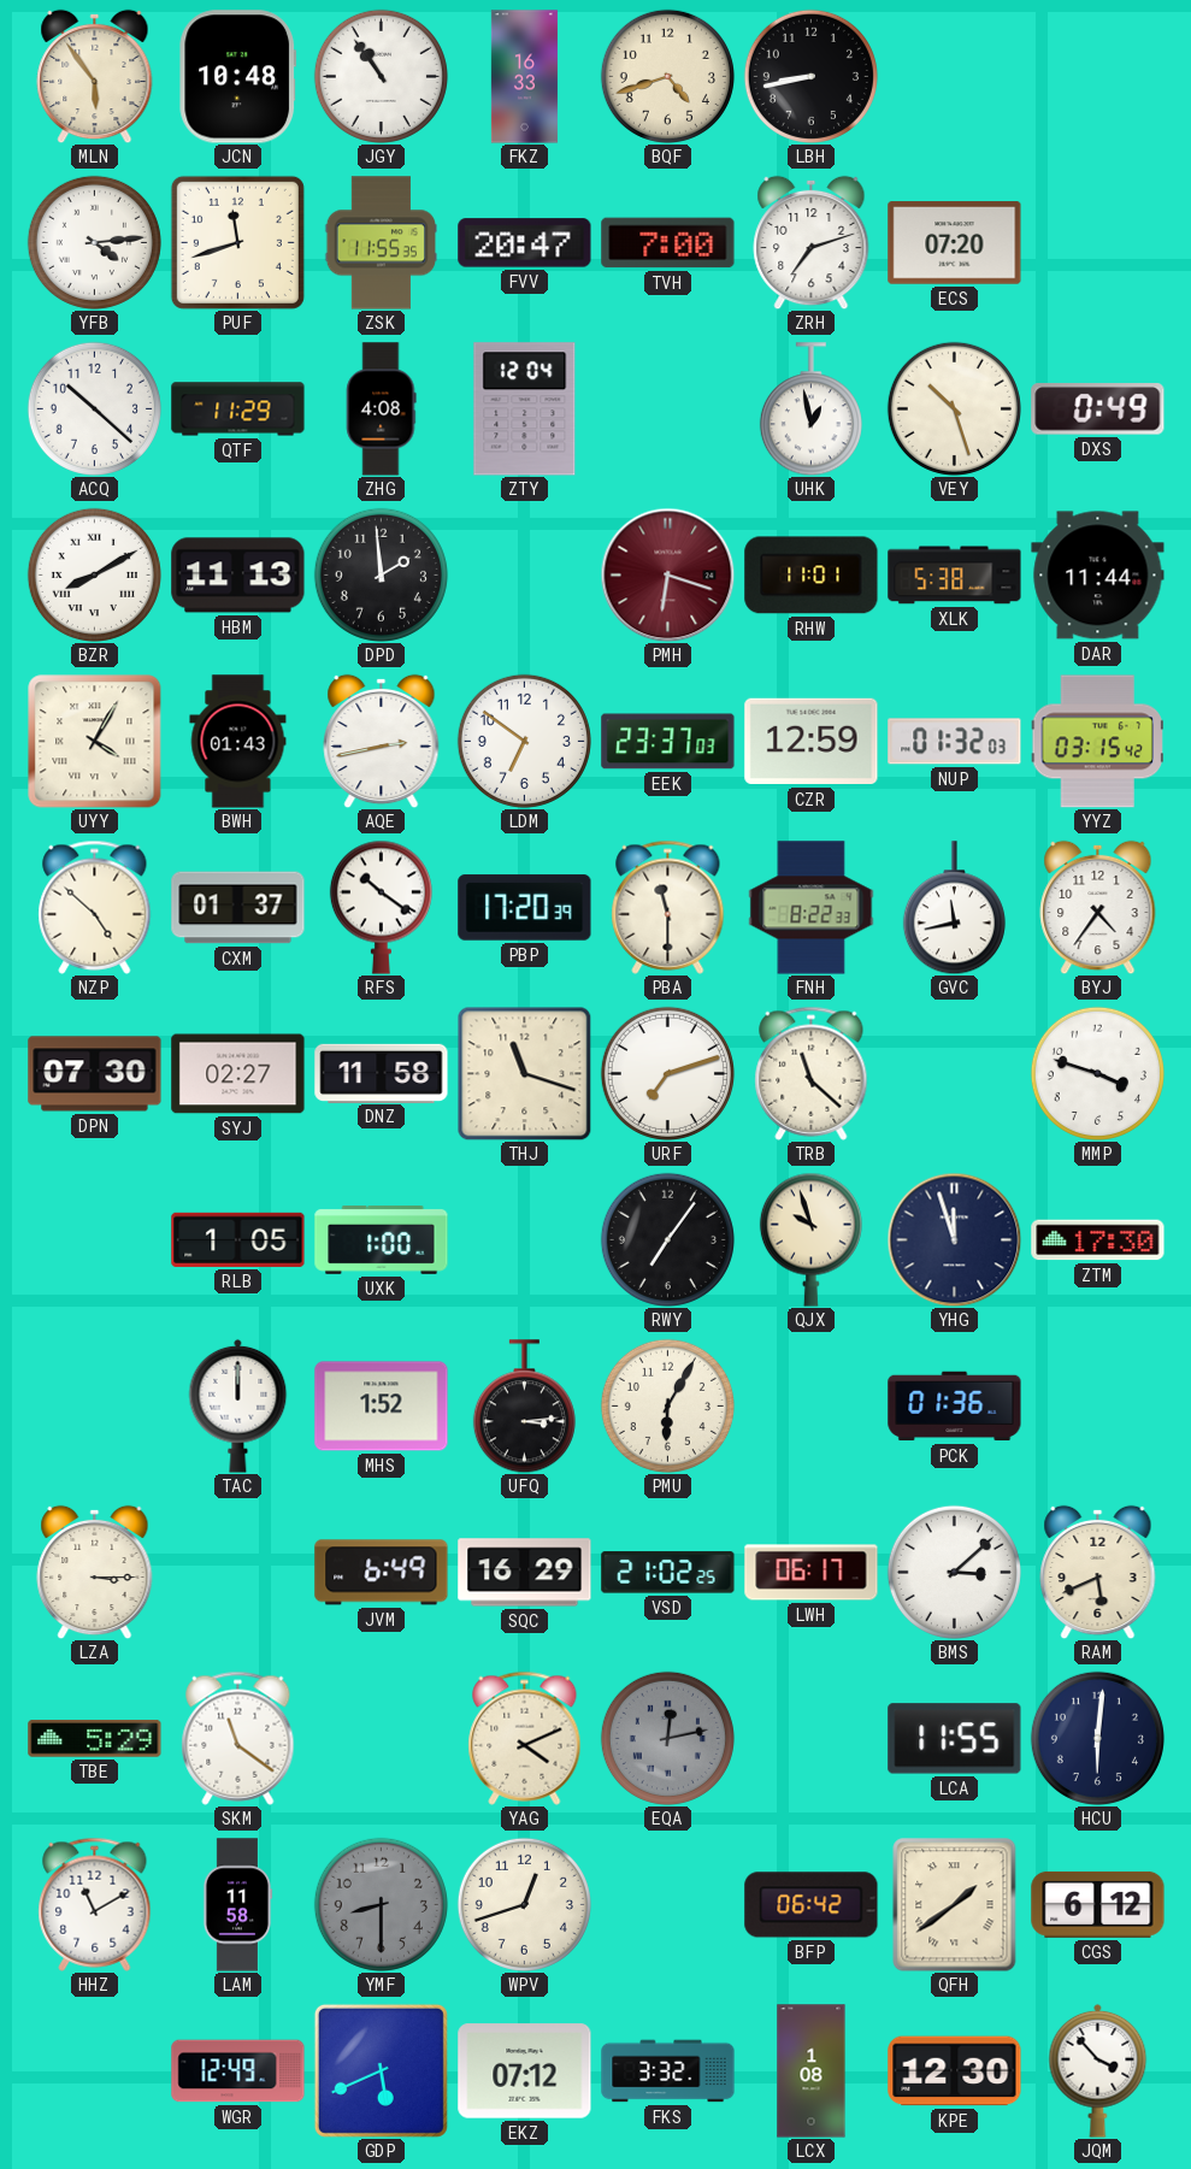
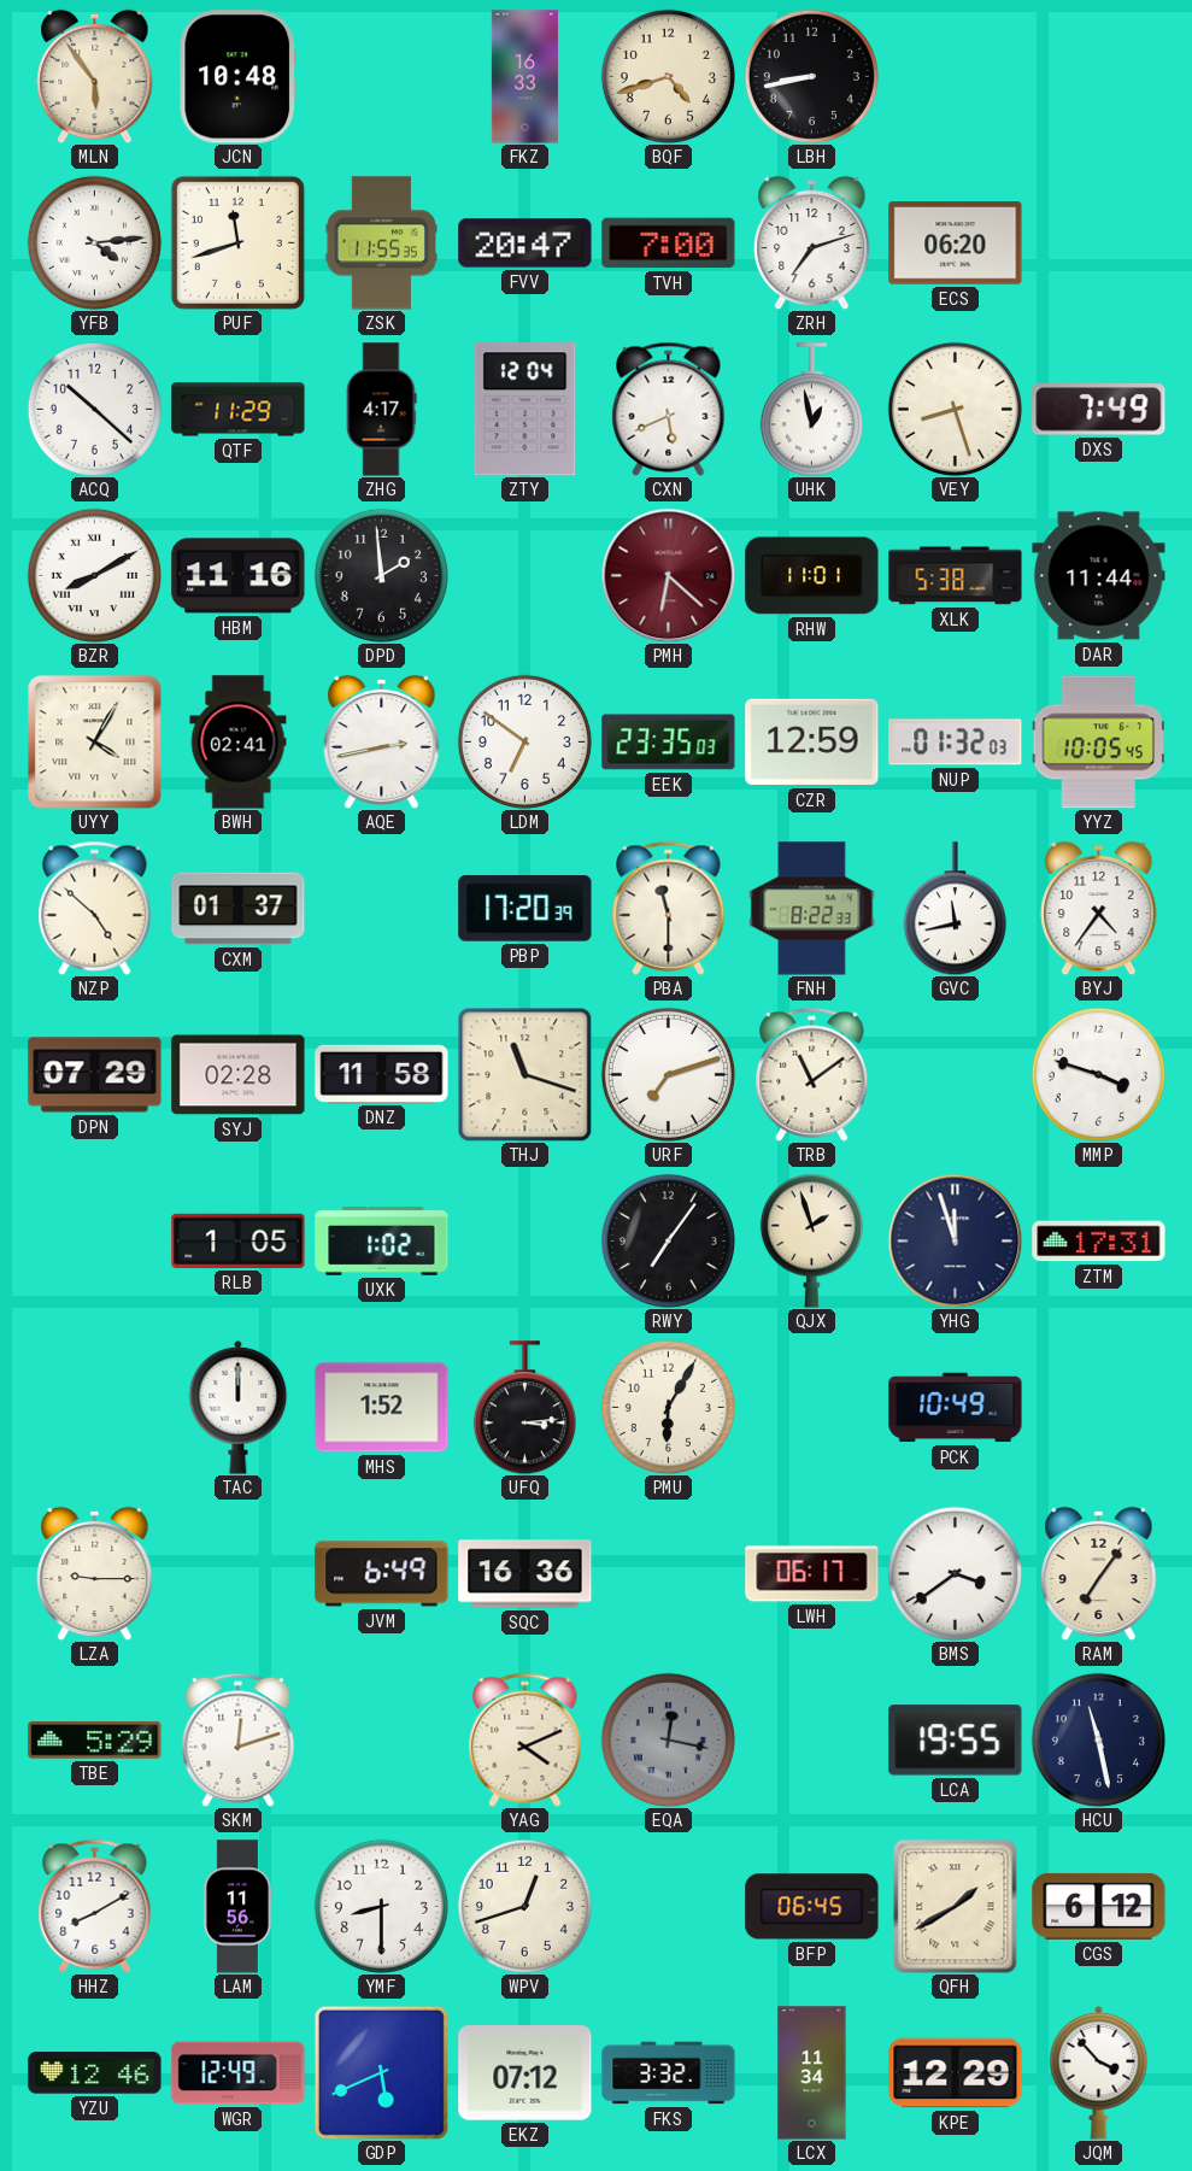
JGY: 10:54 -> none
ECS: 07:20 -> 06:20
ZHG: 4:08 -> 4:17
CXN: none -> 5:41
VEY: 10:27 -> 8:27
DXS: 0:49 -> 7:49
HBM: 11:13 -> 11:16
PMH: 6:18 -> 6:22
BWH: 01:43 -> 02:41
EEK: 23:37 -> 23:35
YYZ: 03:15 -> 10:05
RFS: 10:21 -> none
DPN: 07:30 -> 07:29
SYJ: 02:27 -> 02:28
TRB: 11:22 -> 11:09
UXK: 1:00 -> 1:02
QJX: 9:57 -> 1:57
ZTM: 17:30 -> 17:31
PCK: 01:36 -> 10:49
LZA: 3:15 -> 9:15
SQC: 16:29 -> 16:36
VSD: 21:02 -> none
BMS: 3:08 -> 3:39
RAM: 5:41 -> 7:06
SKM: 11:21 -> 12:12
EQA: 12:13 -> 12:17
LCA: 11:55 -> 19:55
HCU: 6:01 -> 11:28
HHZ: 11:10 -> 8:10
LAM: 11:58 -> 11:56
YMF dial: grey -> white
BFP: 06:42 -> 06:45
QFH: 1:39 -> 1:40
YZU: none -> 12:46
LCX: 1:08 -> 11:34
KPE: 12:30 -> 12:29
